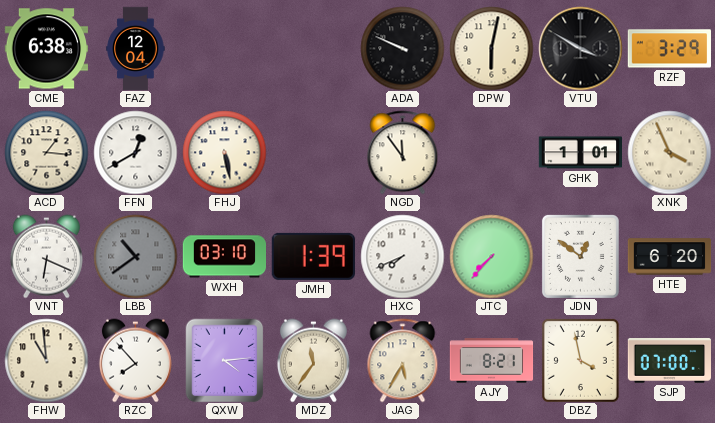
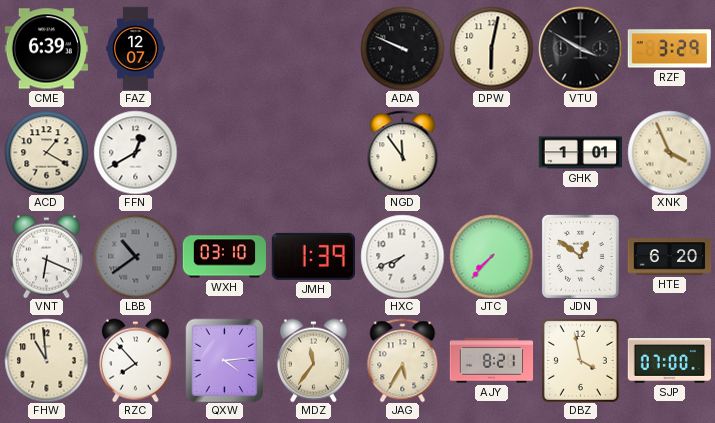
CME: 6:38 -> 6:39
FAZ: 12:04 -> 12:07
ACD: 1:16 -> 1:20
FHJ: 5:28 -> none
